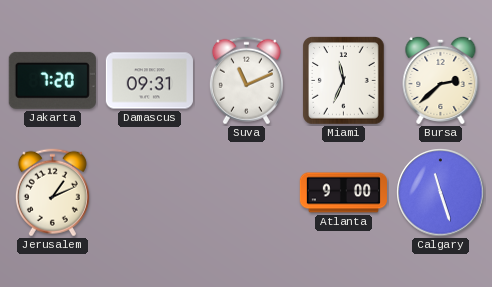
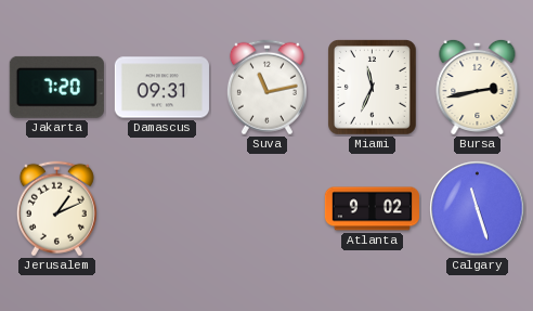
Suva: 11:11 -> 11:13
Bursa: 2:38 -> 2:43
Atlanta: 9:00 -> 9:02
